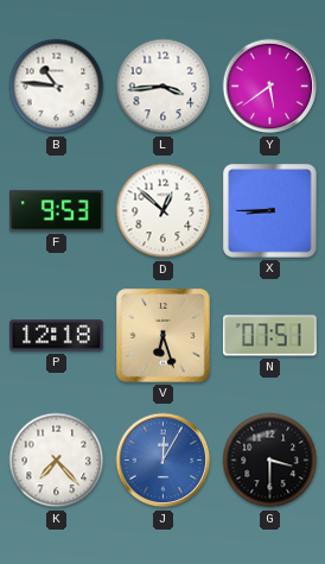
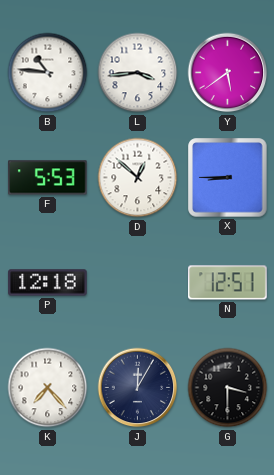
F: 9:53 -> 5:53
V: 6:27 -> none
N: 07:51 -> 12:51
J dial: blue -> navy
